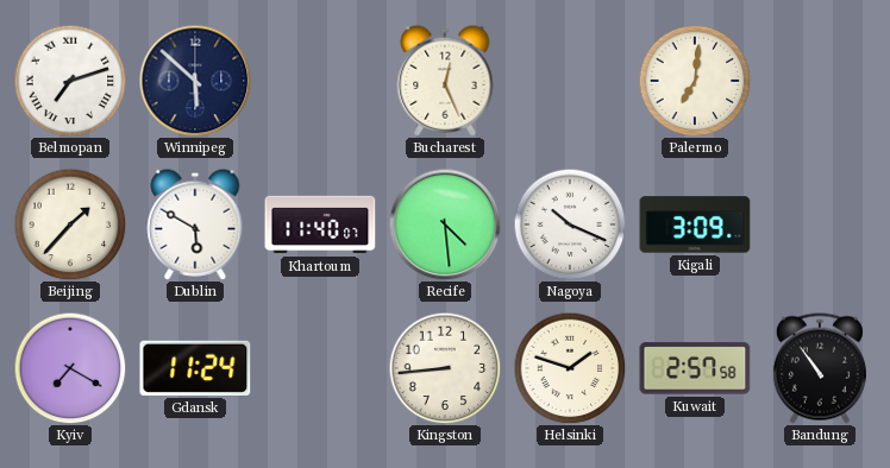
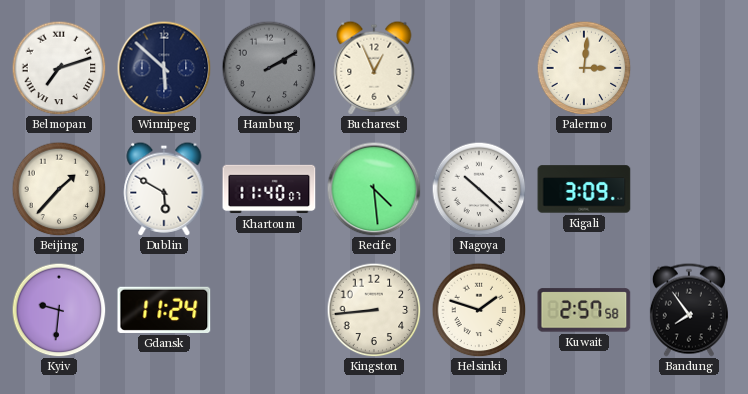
Hamburg: none -> 2:10
Bucharest: 12:26 -> 12:56
Palermo: 7:01 -> 3:01
Nagoya: 10:19 -> 10:22
Kyiv: 7:20 -> 9:31
Bandung: 10:54 -> 7:54
